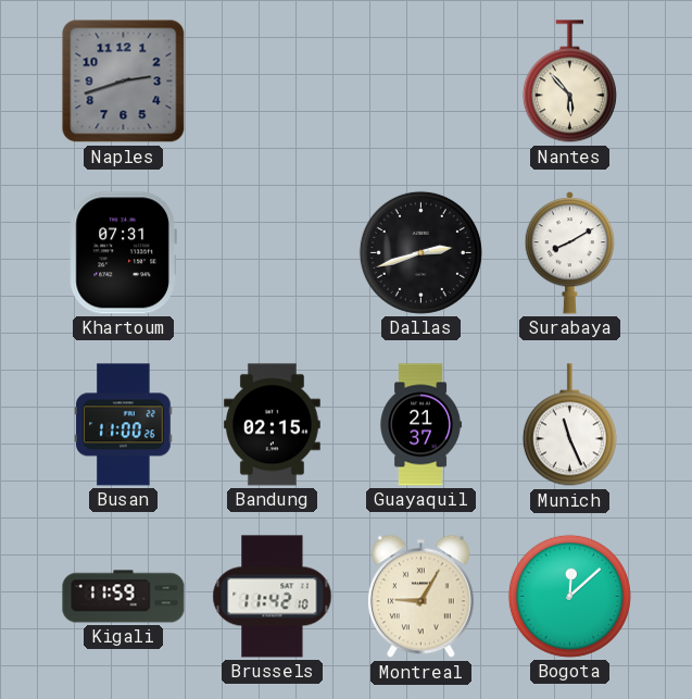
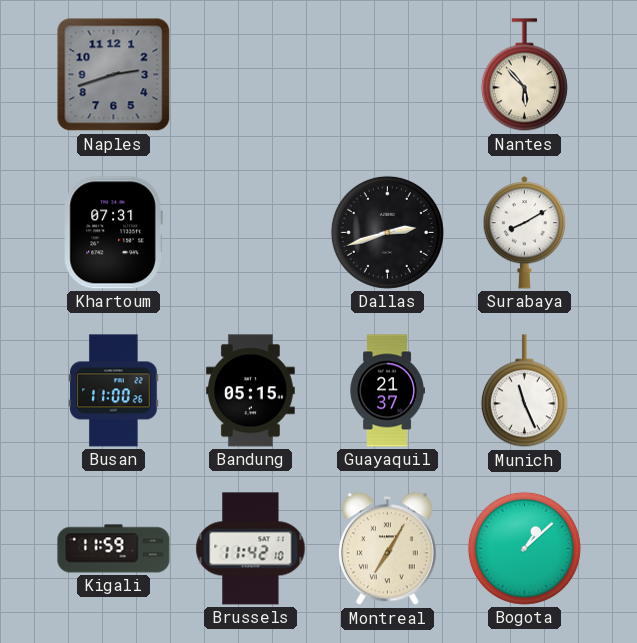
Bandung: 02:15 -> 05:15
Montreal: 9:05 -> 7:05
Bogota: 12:08 -> 1:08
